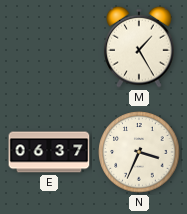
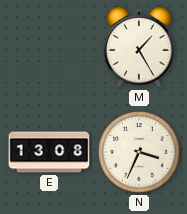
E: 06:37 -> 13:08
